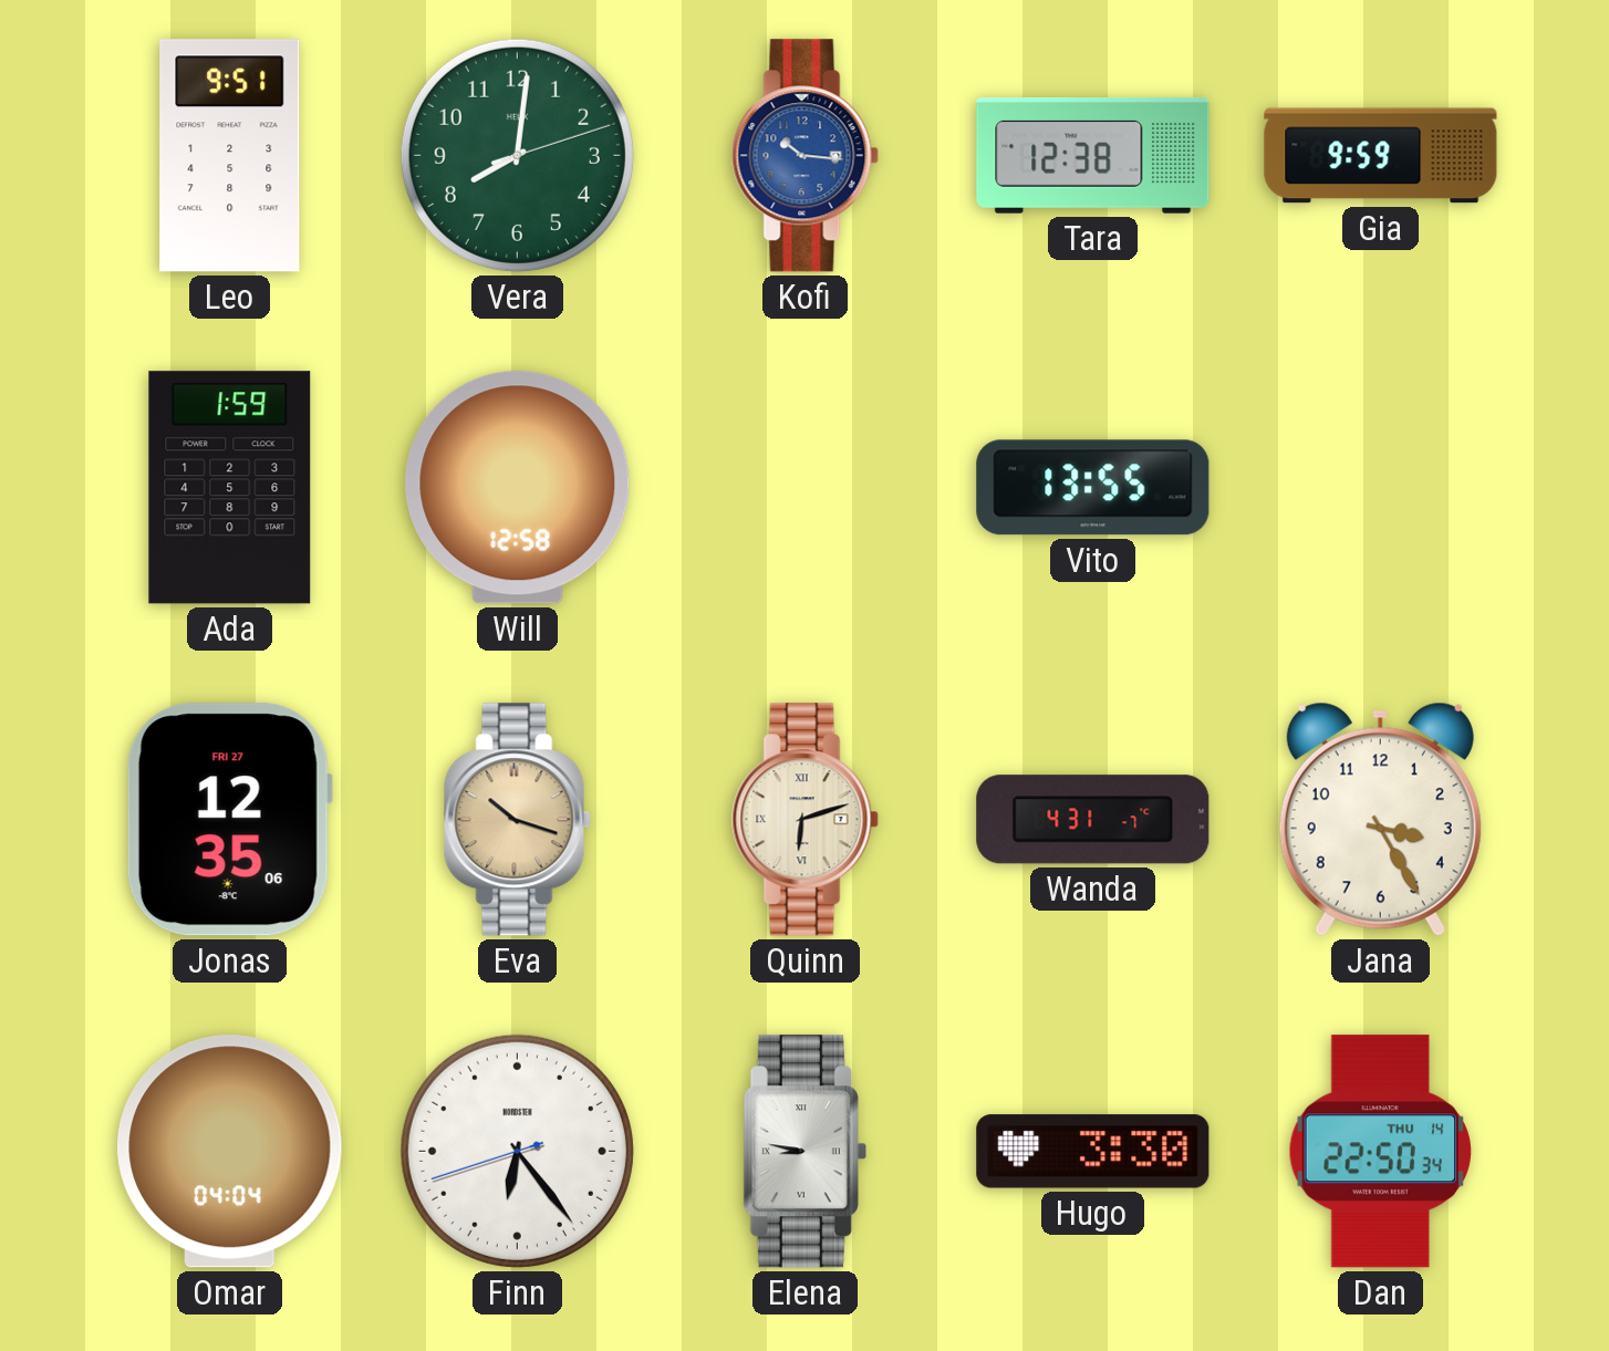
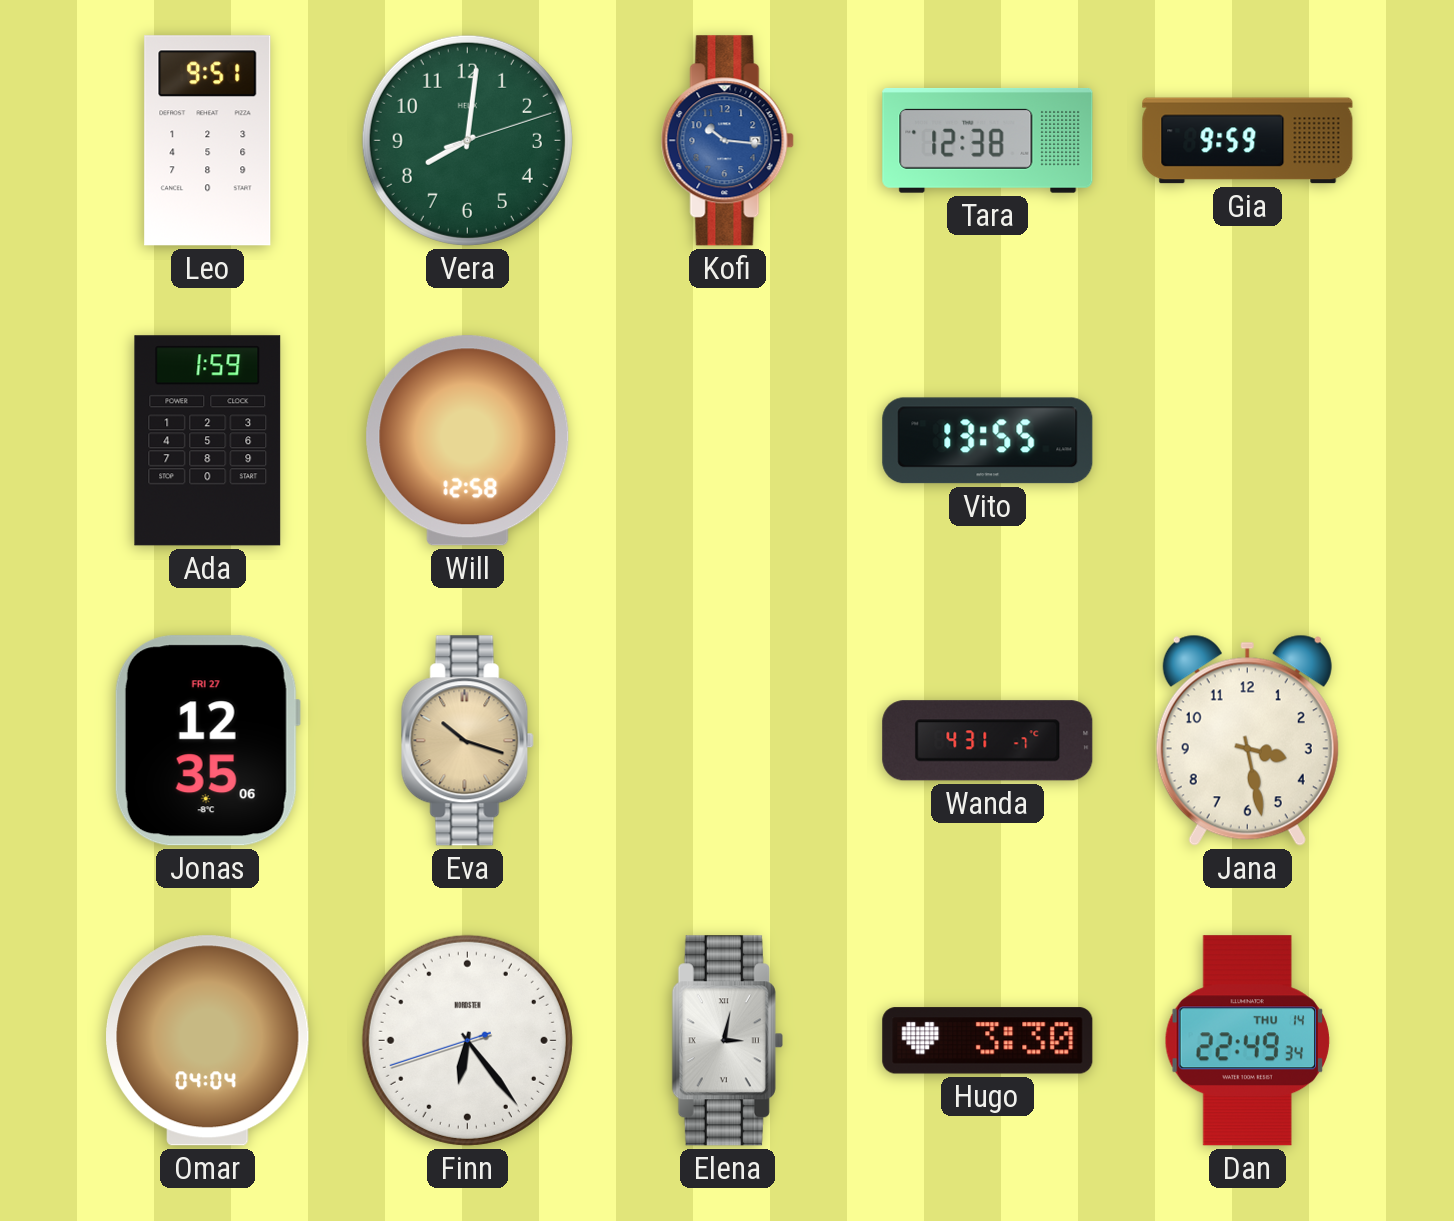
Quinn: 6:12 -> none
Jana: 3:25 -> 3:28
Elena: 8:47 -> 3:02
Dan: 22:50 -> 22:49
